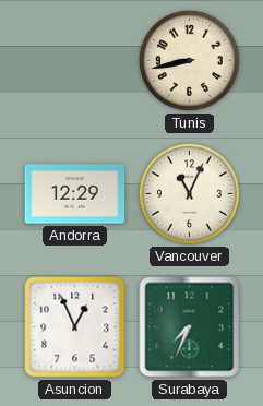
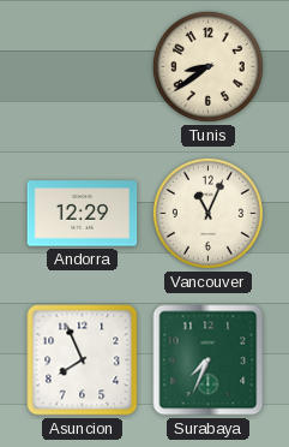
Tunis: 8:43 -> 8:39
Asuncion: 12:56 -> 7:56
